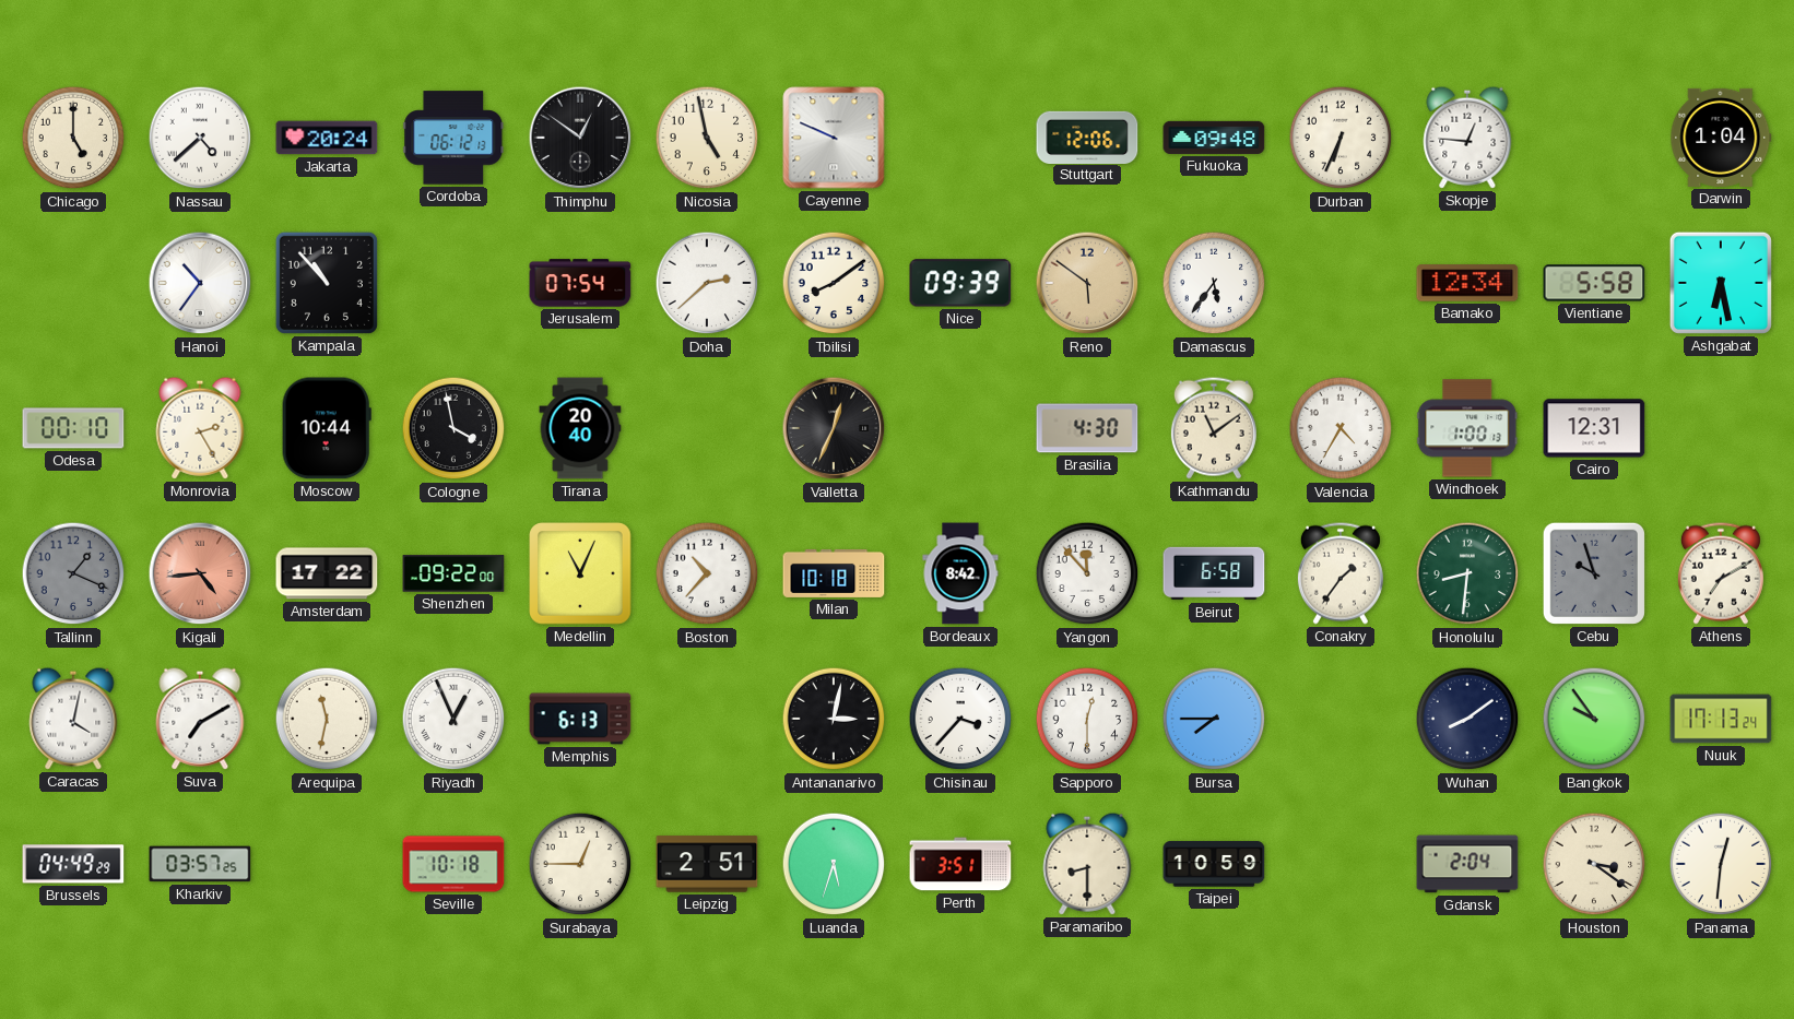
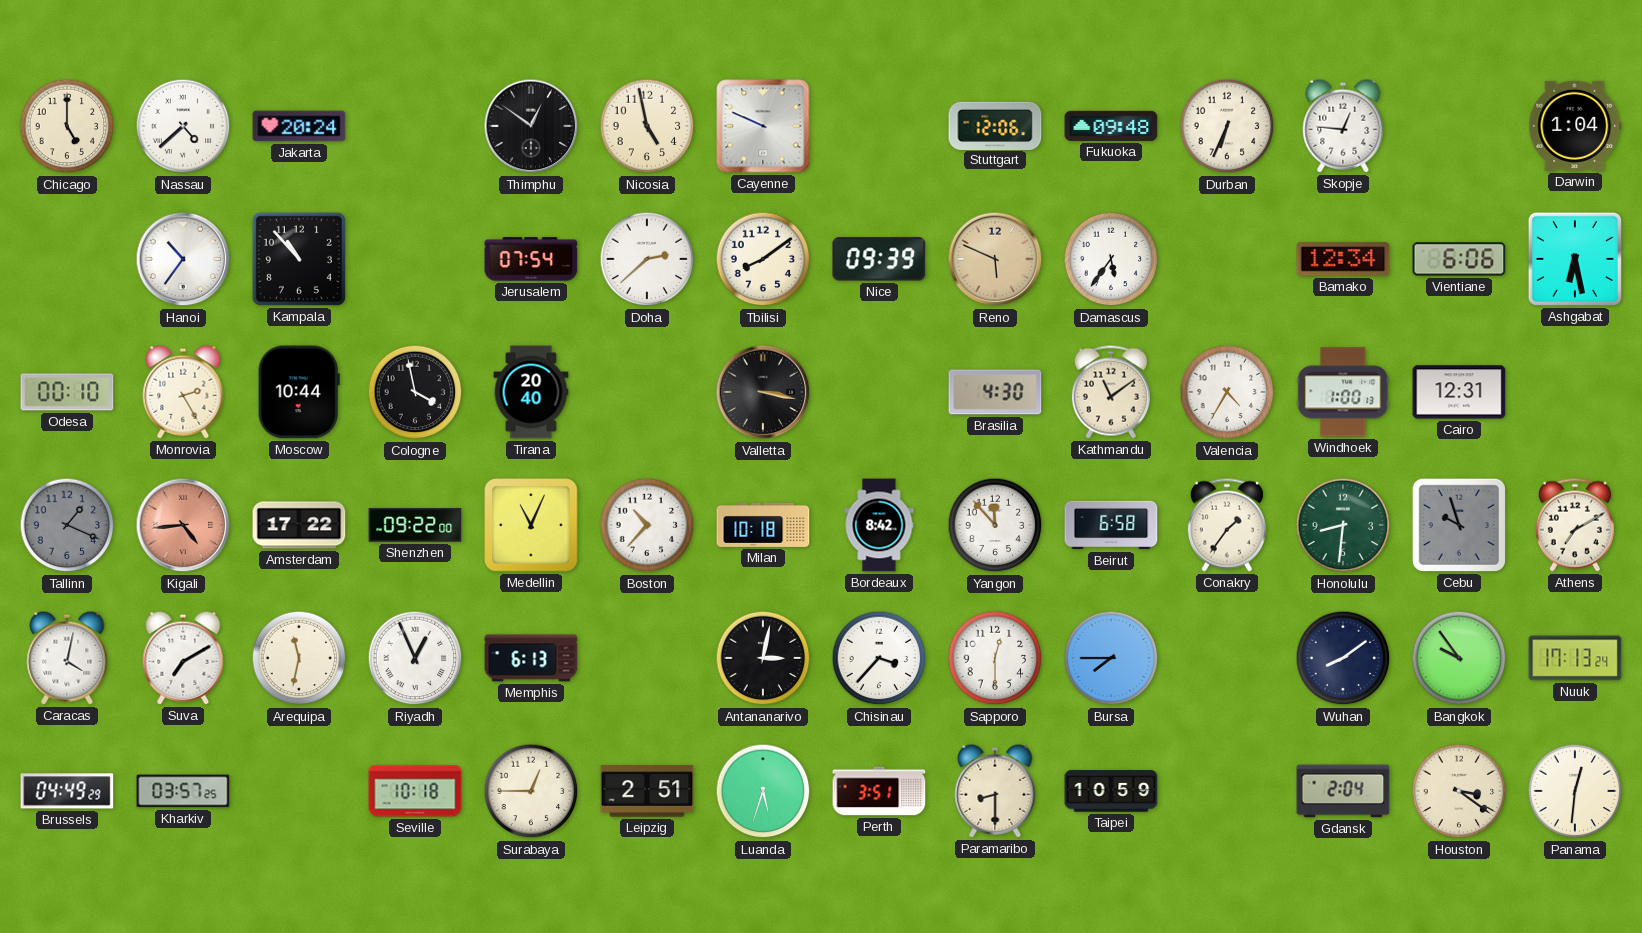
Cordoba: 06:12 -> none
Reno: 5:51 -> 5:49
Vientiane: 5:58 -> 6:06
Valletta: 12:34 -> 3:17
